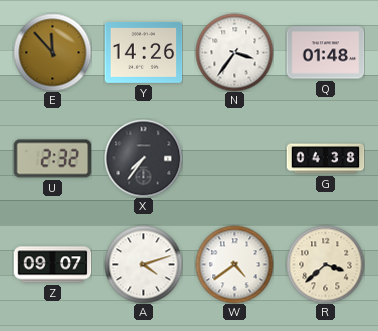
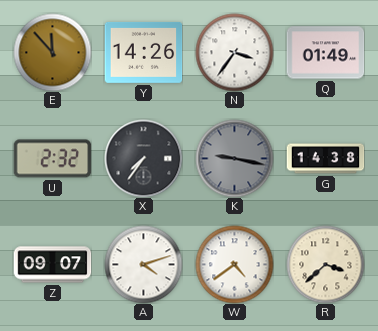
Q: 01:48 -> 01:49
K: none -> 9:17
G: 04:38 -> 14:38
